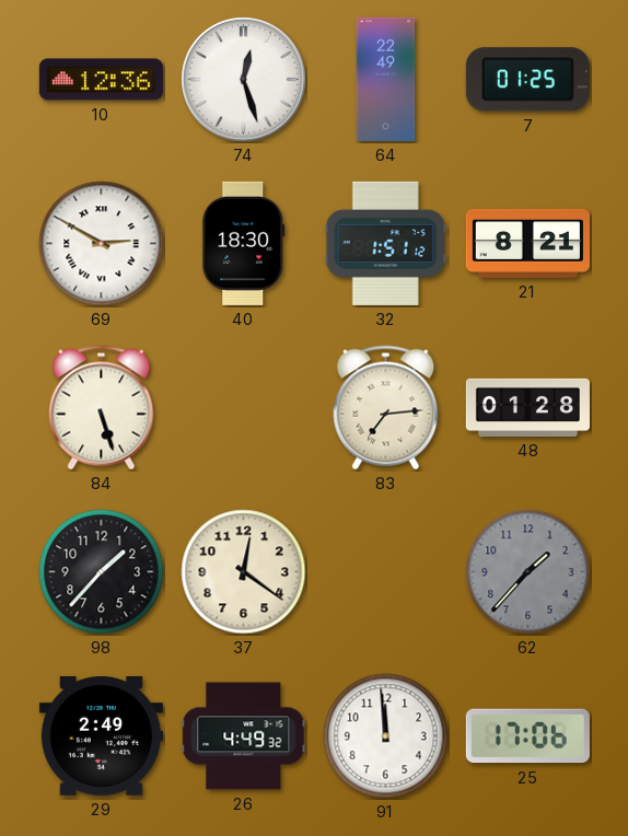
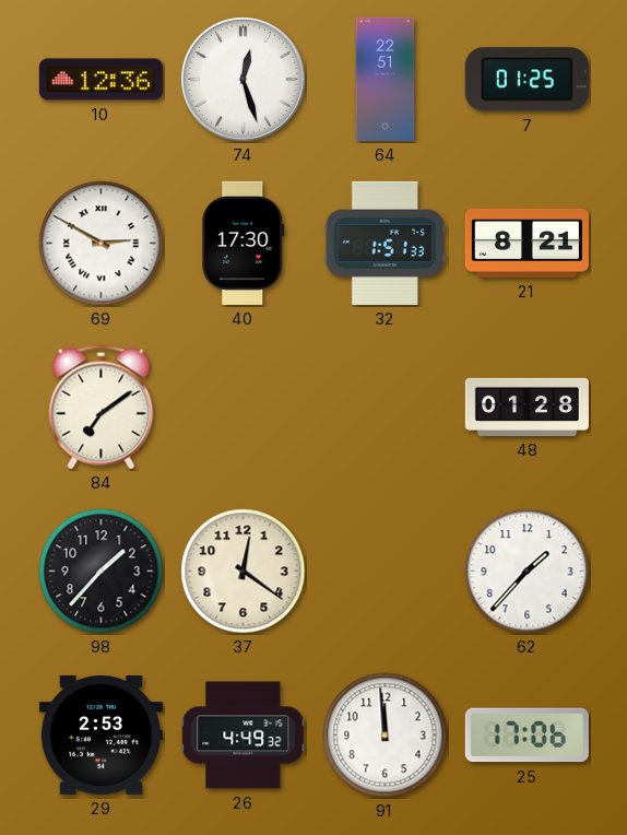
64: 22:49 -> 22:51
40: 18:30 -> 17:30
32: 1:51:12 -> 1:51:33
84: 5:27 -> 7:09
83: 7:14 -> none
62 dial: grey -> white
29: 2:49 -> 2:53
